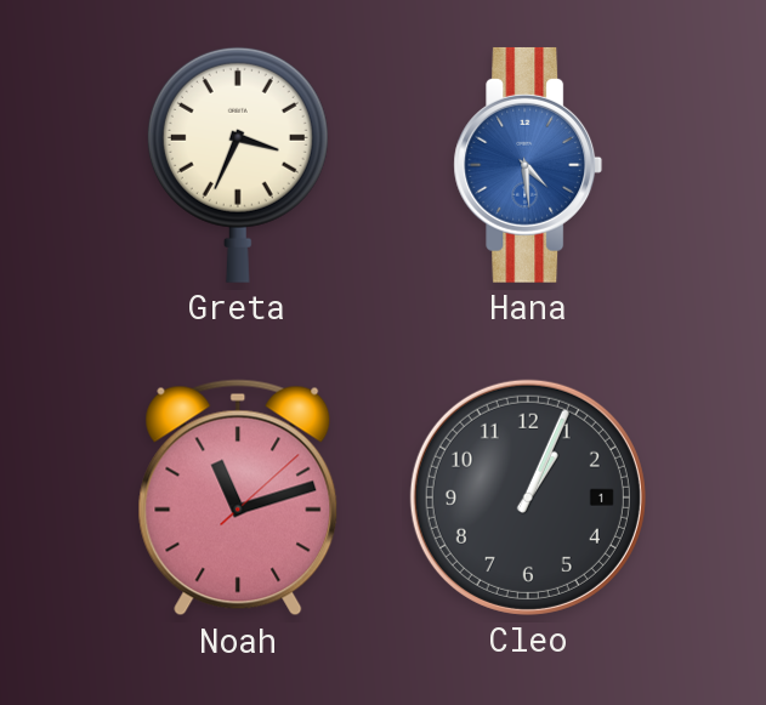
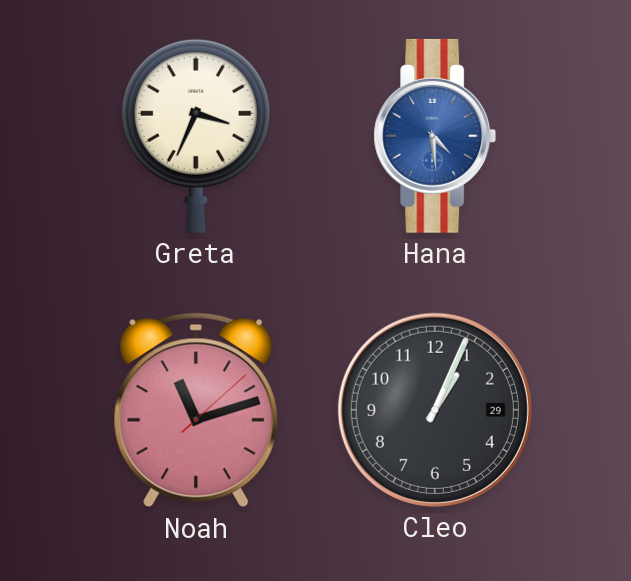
Cleo date: 1 -> 29
